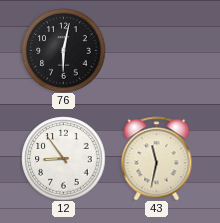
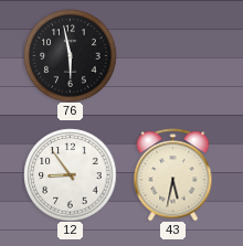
76: 6:02 -> 5:58
43: 11:32 -> 5:32
